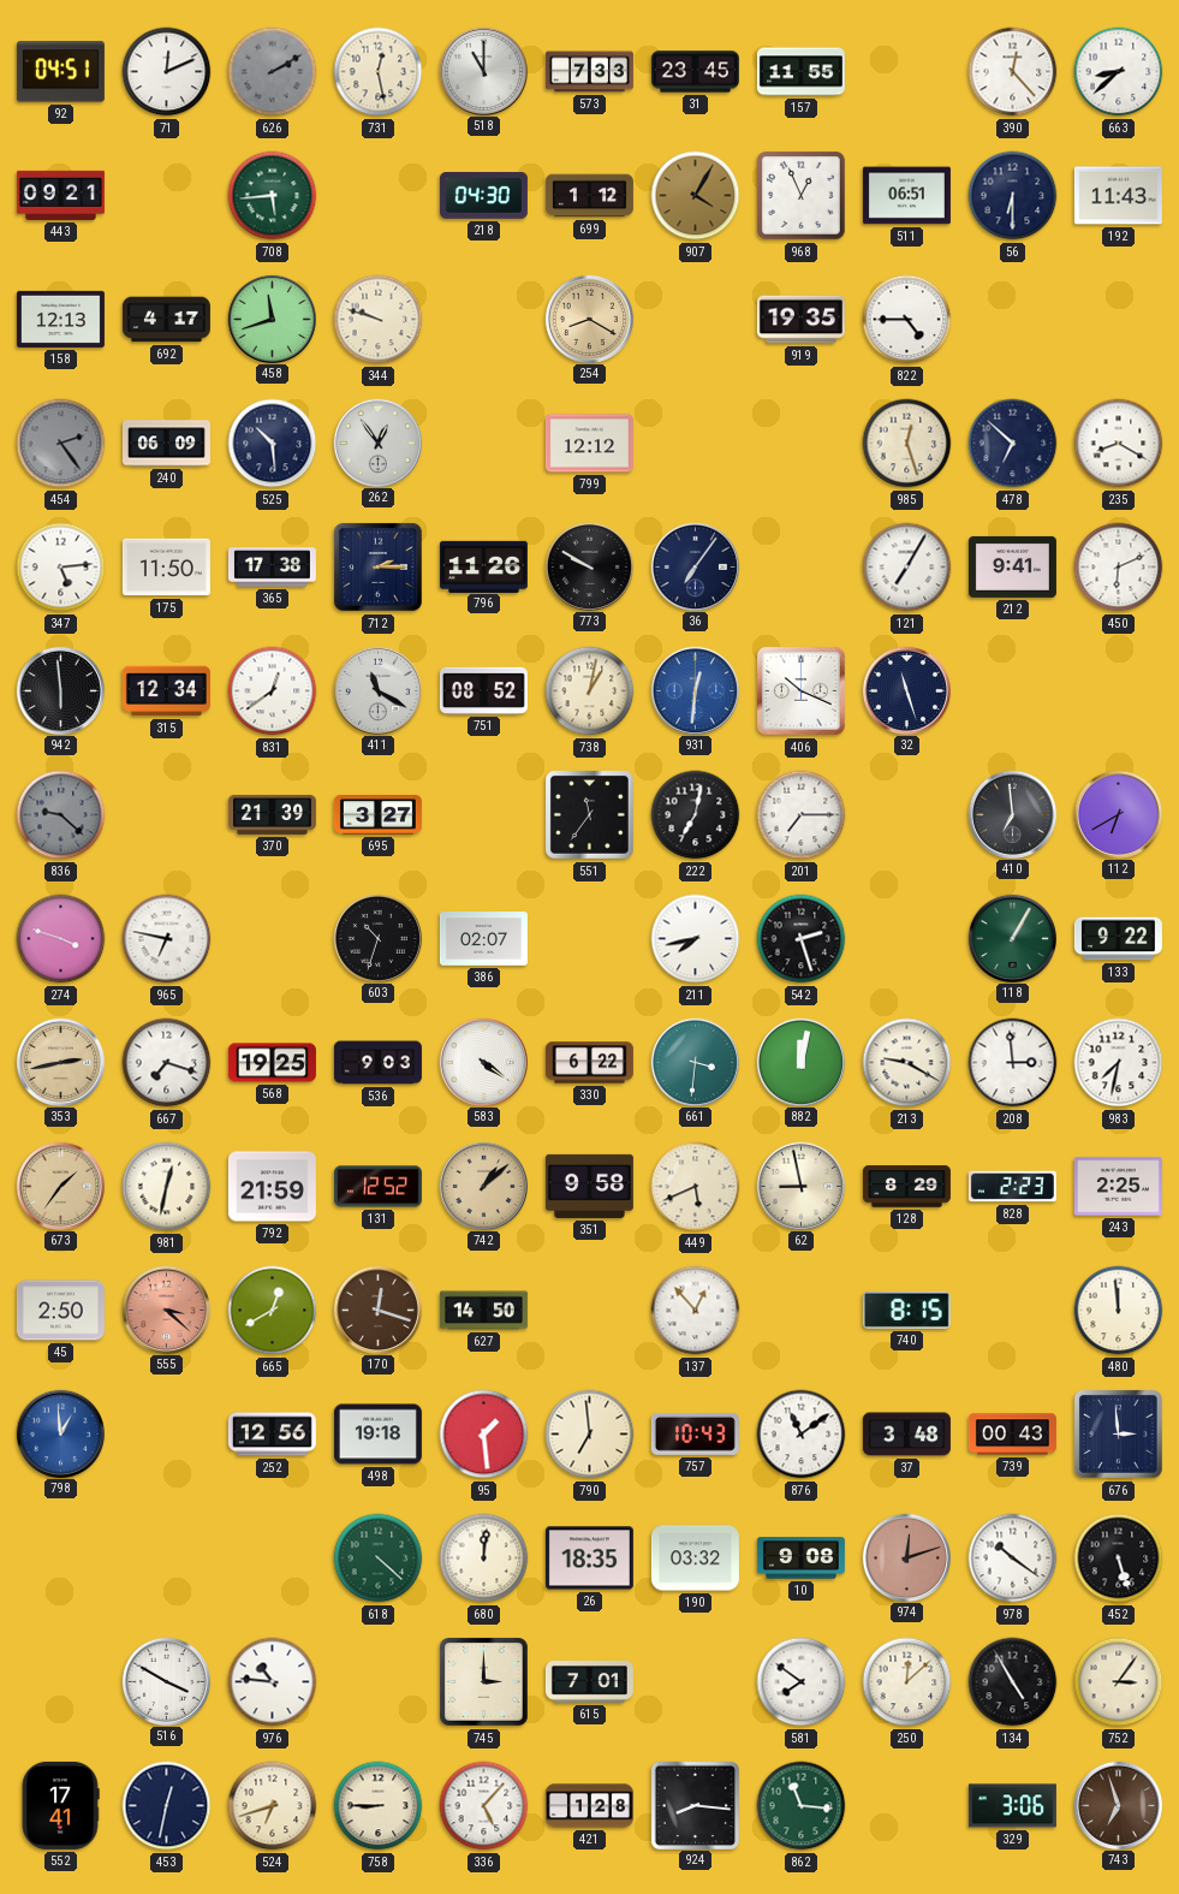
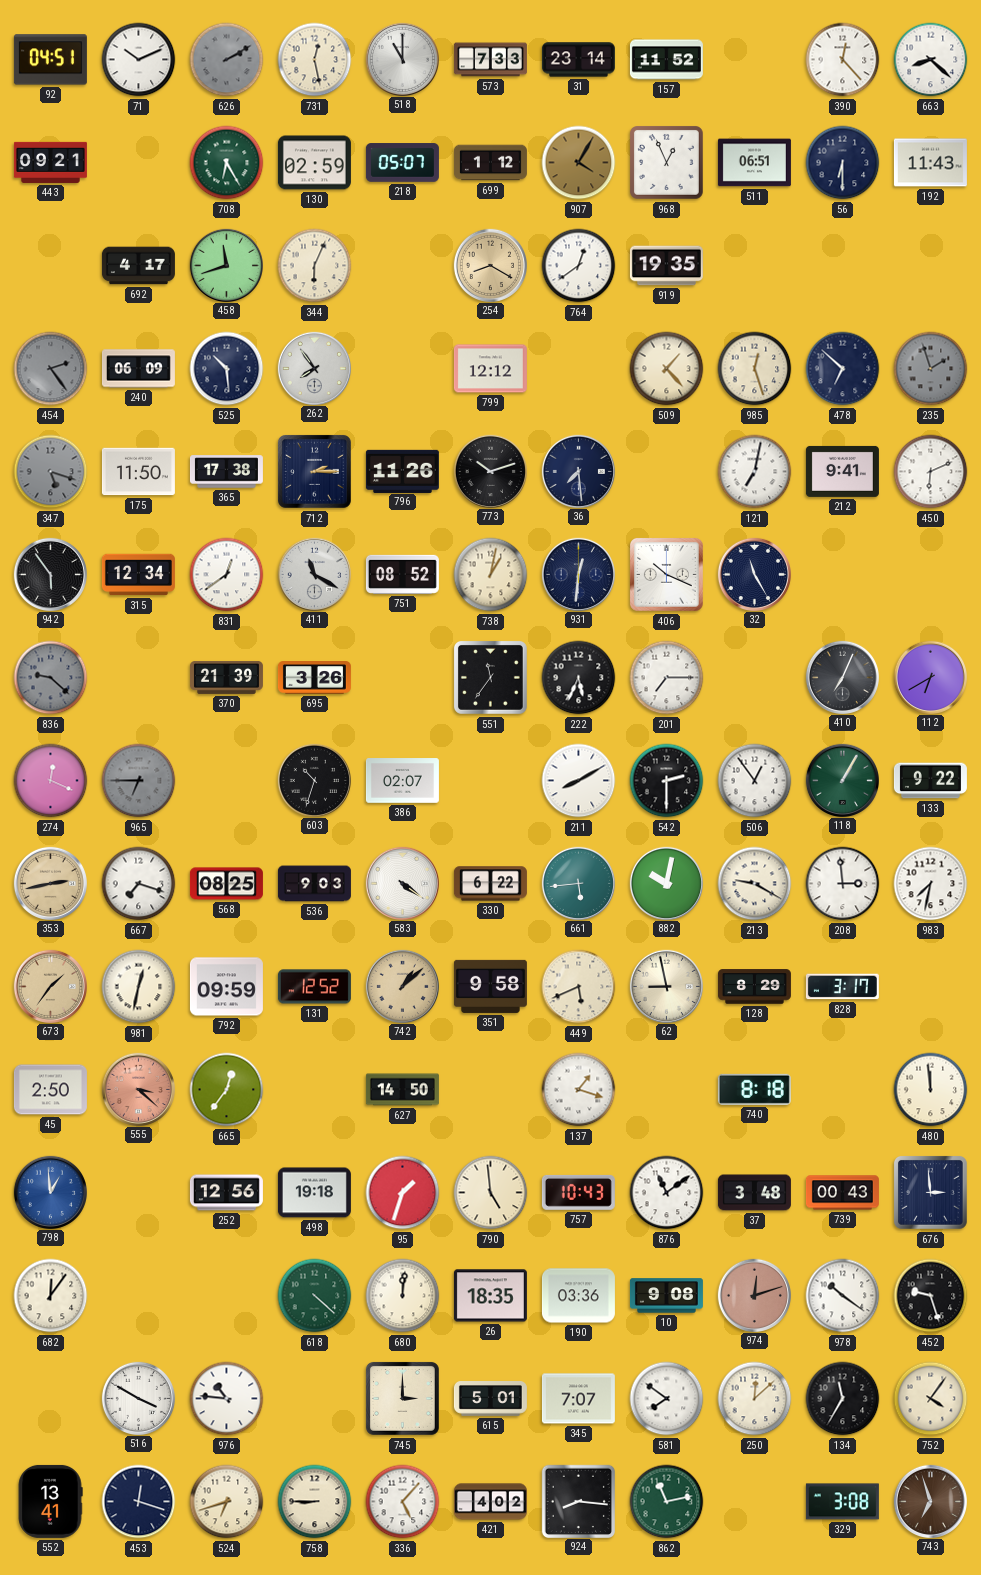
71: 12:11 -> 10:11
31: 23:45 -> 23:14
157: 11:55 -> 11:52
663: 8:38 -> 8:22
708: 5:44 -> 6:25
130: none -> 02:59
218: 04:30 -> 05:07
158: 12:13 -> none
344: 9:48 -> 6:04
764: none -> 12:39
822: 4:45 -> none
262: 12:54 -> 7:54
509: none -> 1:23
235: 8:20 -> 1:57
235 dial: white -> grey
347: 5:14 -> 5:18
347 dial: white -> grey
773: 9:50 -> 10:12
36: 7:06 -> 7:29
121: 7:05 -> 7:02
942: 5:59 -> 5:54
931 dial: blue -> navy
32: 11:27 -> 11:25
695: 3:27 -> 3:26
222: 7:02 -> 5:34
410: 6:59 -> 7:04
274: 3:48 -> 12:19
965: 6:47 -> 6:45
965 dial: white -> grey
211: 7:43 -> 8:10
542: 2:27 -> 2:30
506: none -> 12:54
568: 19:25 -> 08:25
661: 3:31 -> 5:44
882: 12:02 -> 10:02
792: 21:59 -> 09:59
828: 2:23 -> 3:17
243: 2:25 -> none
665: 12:40 -> 12:36
170: 12:18 -> none
137: 12:53 -> 1:18
740: 8:15 -> 8:18
95: 1:29 -> 1:33
790: 6:59 -> 4:59
682: none -> 12:06
190: 03:32 -> 03:36
452: 5:27 -> 9:27
615: 7:01 -> 5:01
345: none -> 7:07
134: 4:55 -> 11:35
752: 3:06 -> 4:06
552: 17:41 -> 13:41
453: 12:32 -> 12:18
421: 1:28 -> 4:02
862: 11:16 -> 11:13
329: 3:06 -> 3:08
